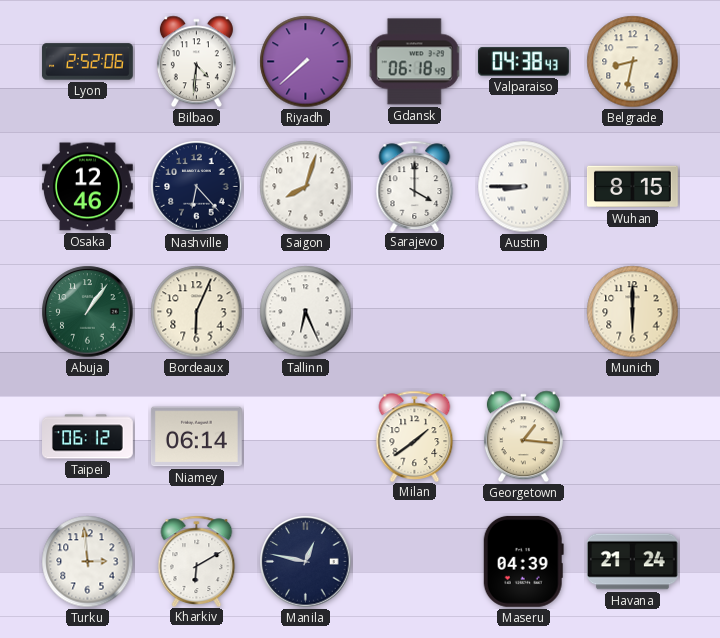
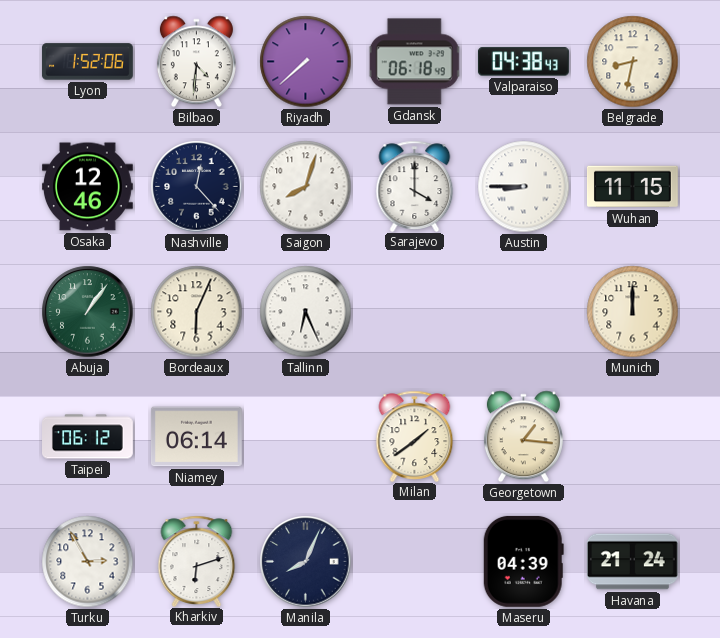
Lyon: 2:52 -> 1:52
Nashville: 6:23 -> 12:23
Wuhan: 8:15 -> 11:15
Munich: 6:00 -> 12:00
Turku: 2:59 -> 2:55
Kharkiv: 6:10 -> 6:12
Manila: 12:47 -> 8:04
